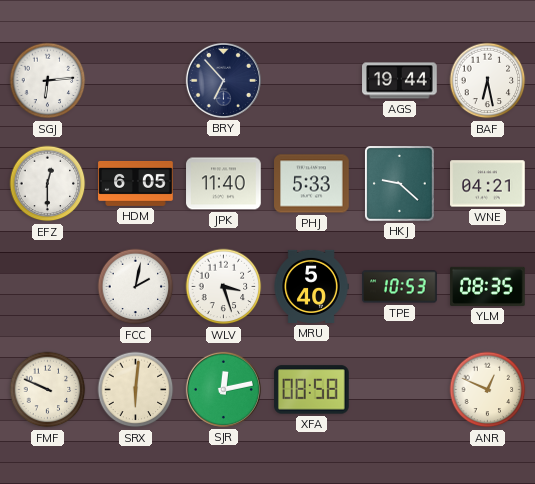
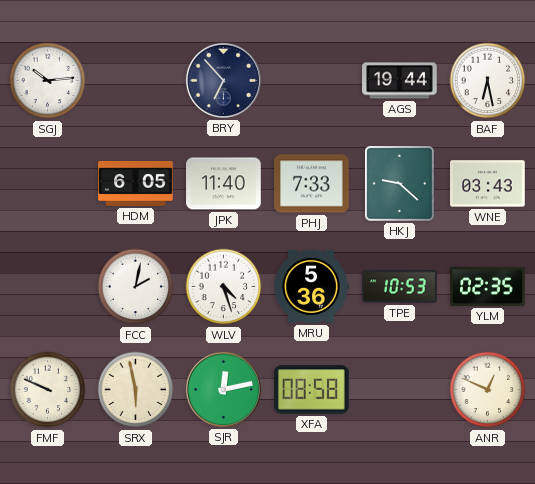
SGJ: 6:14 -> 10:14
EFZ: 12:30 -> none
PHJ: 5:33 -> 7:33
WNE: 04:21 -> 03:43
WLV: 3:27 -> 4:27
MRU: 5:40 -> 5:36
YLM: 08:35 -> 02:35
SRX: 6:01 -> 5:58
